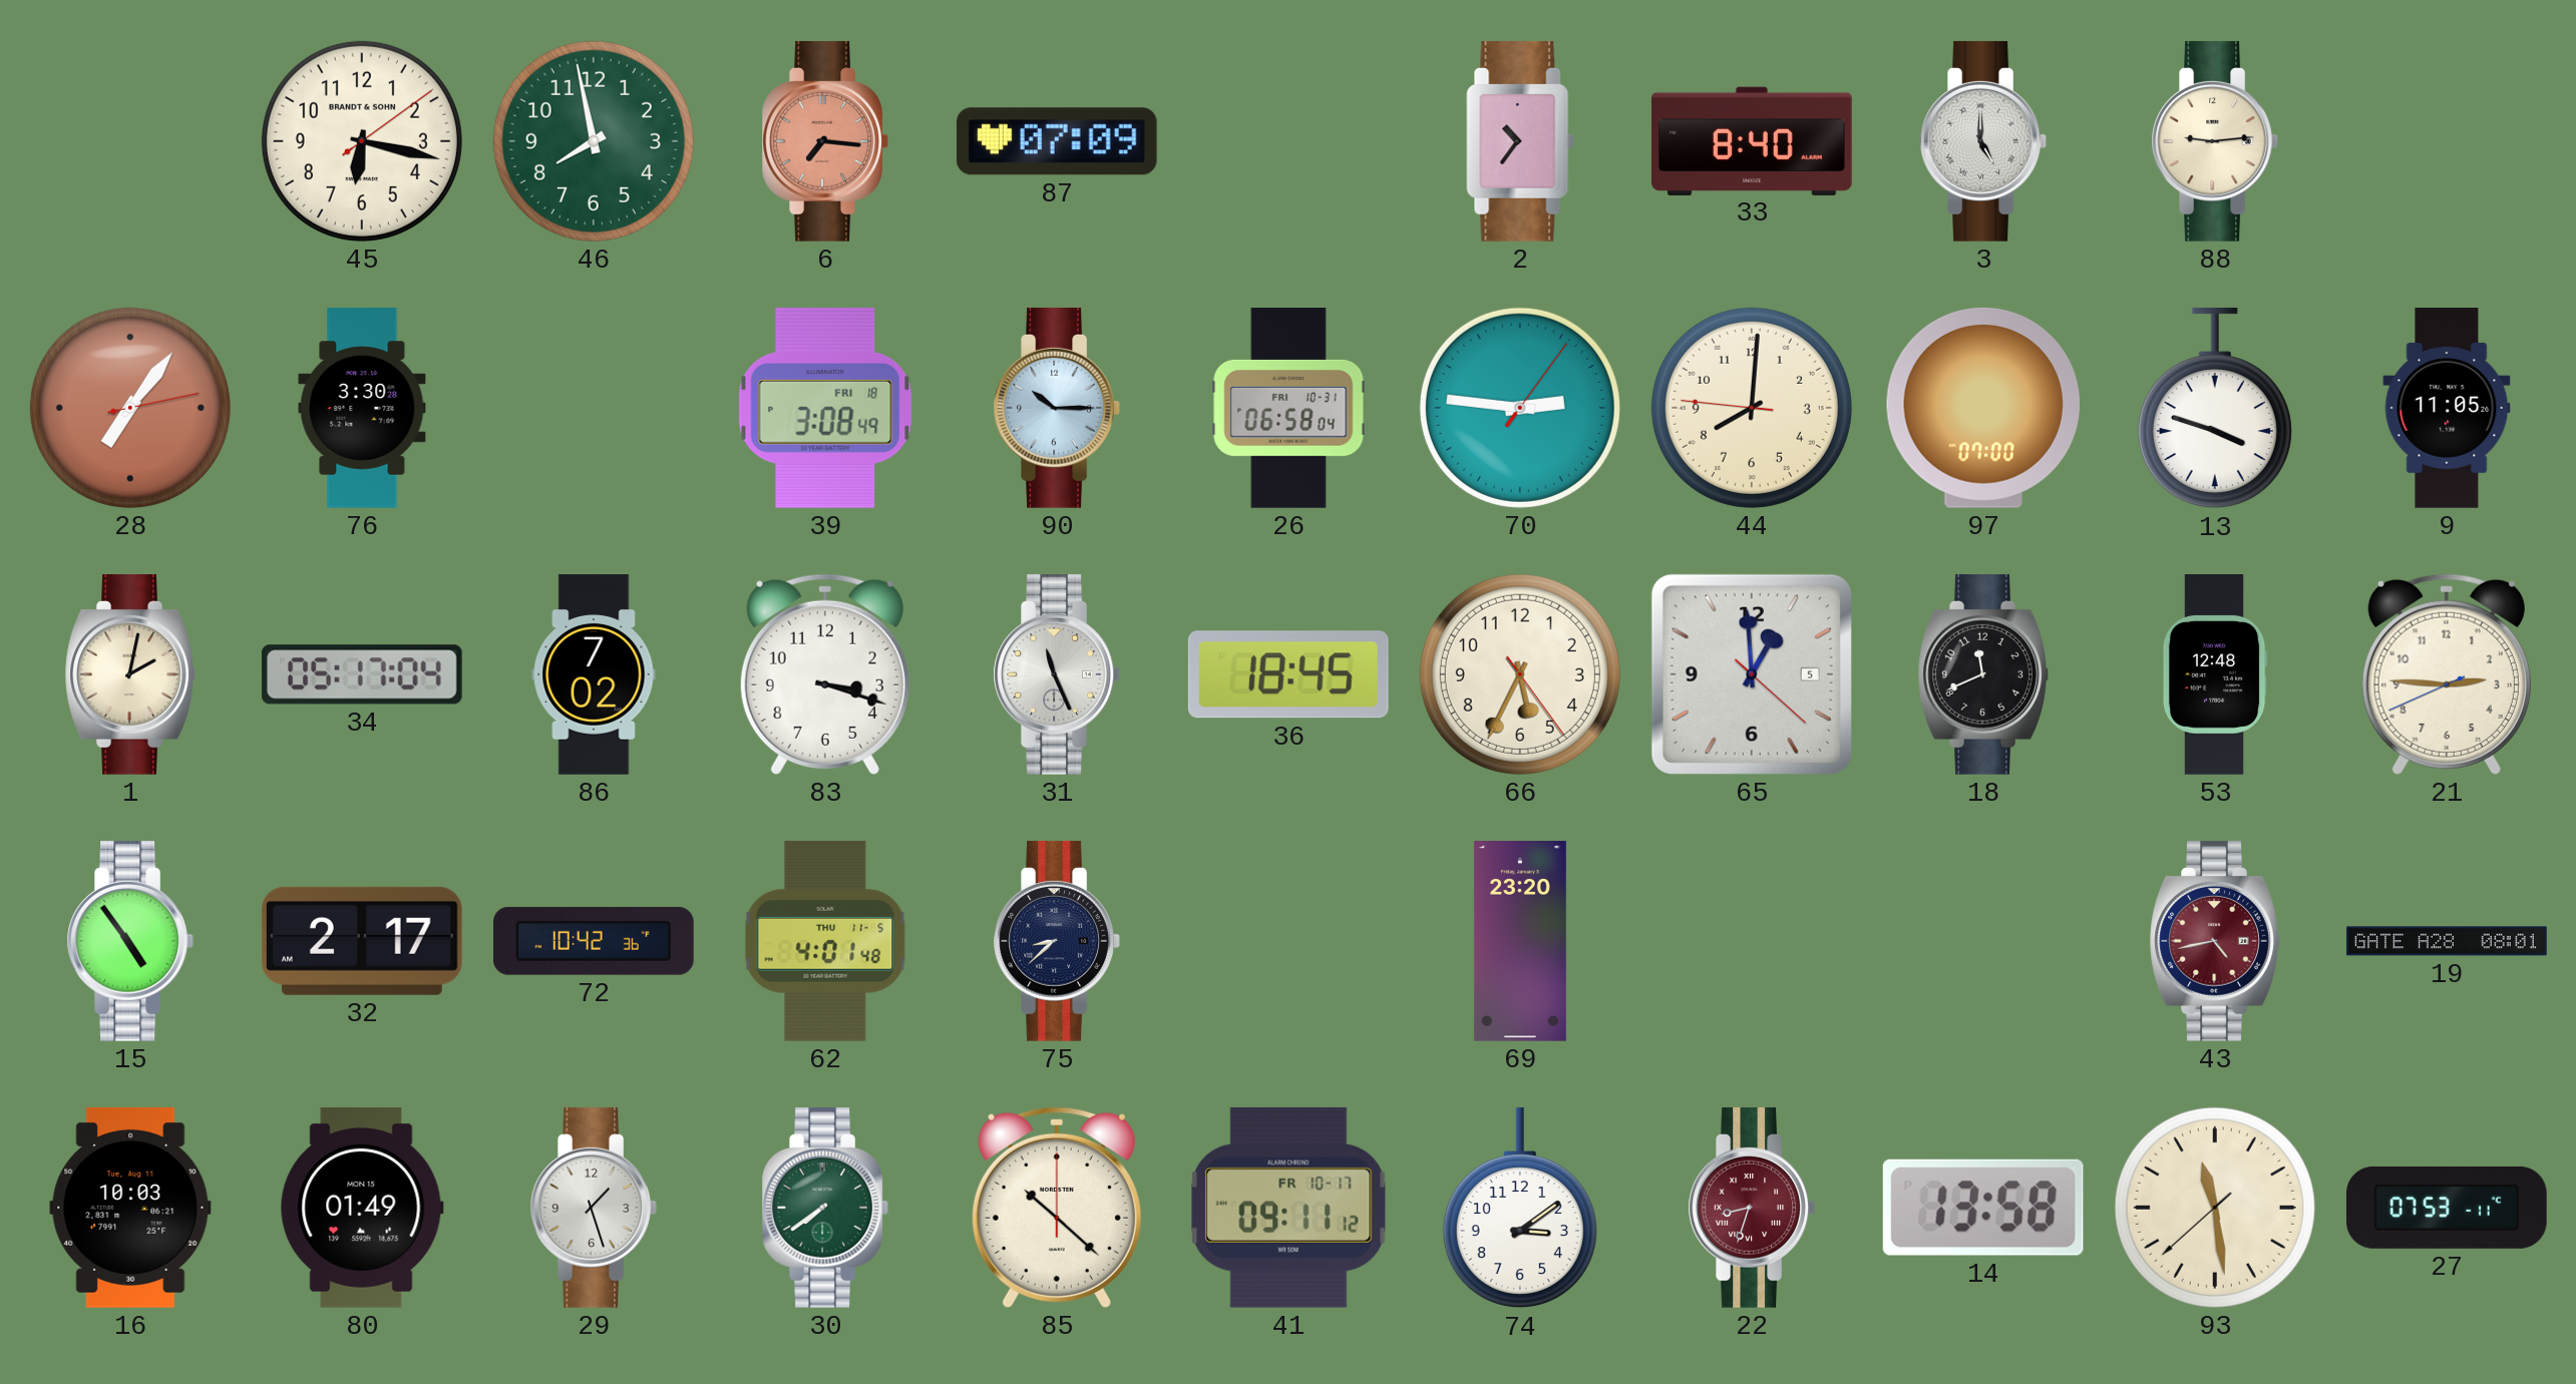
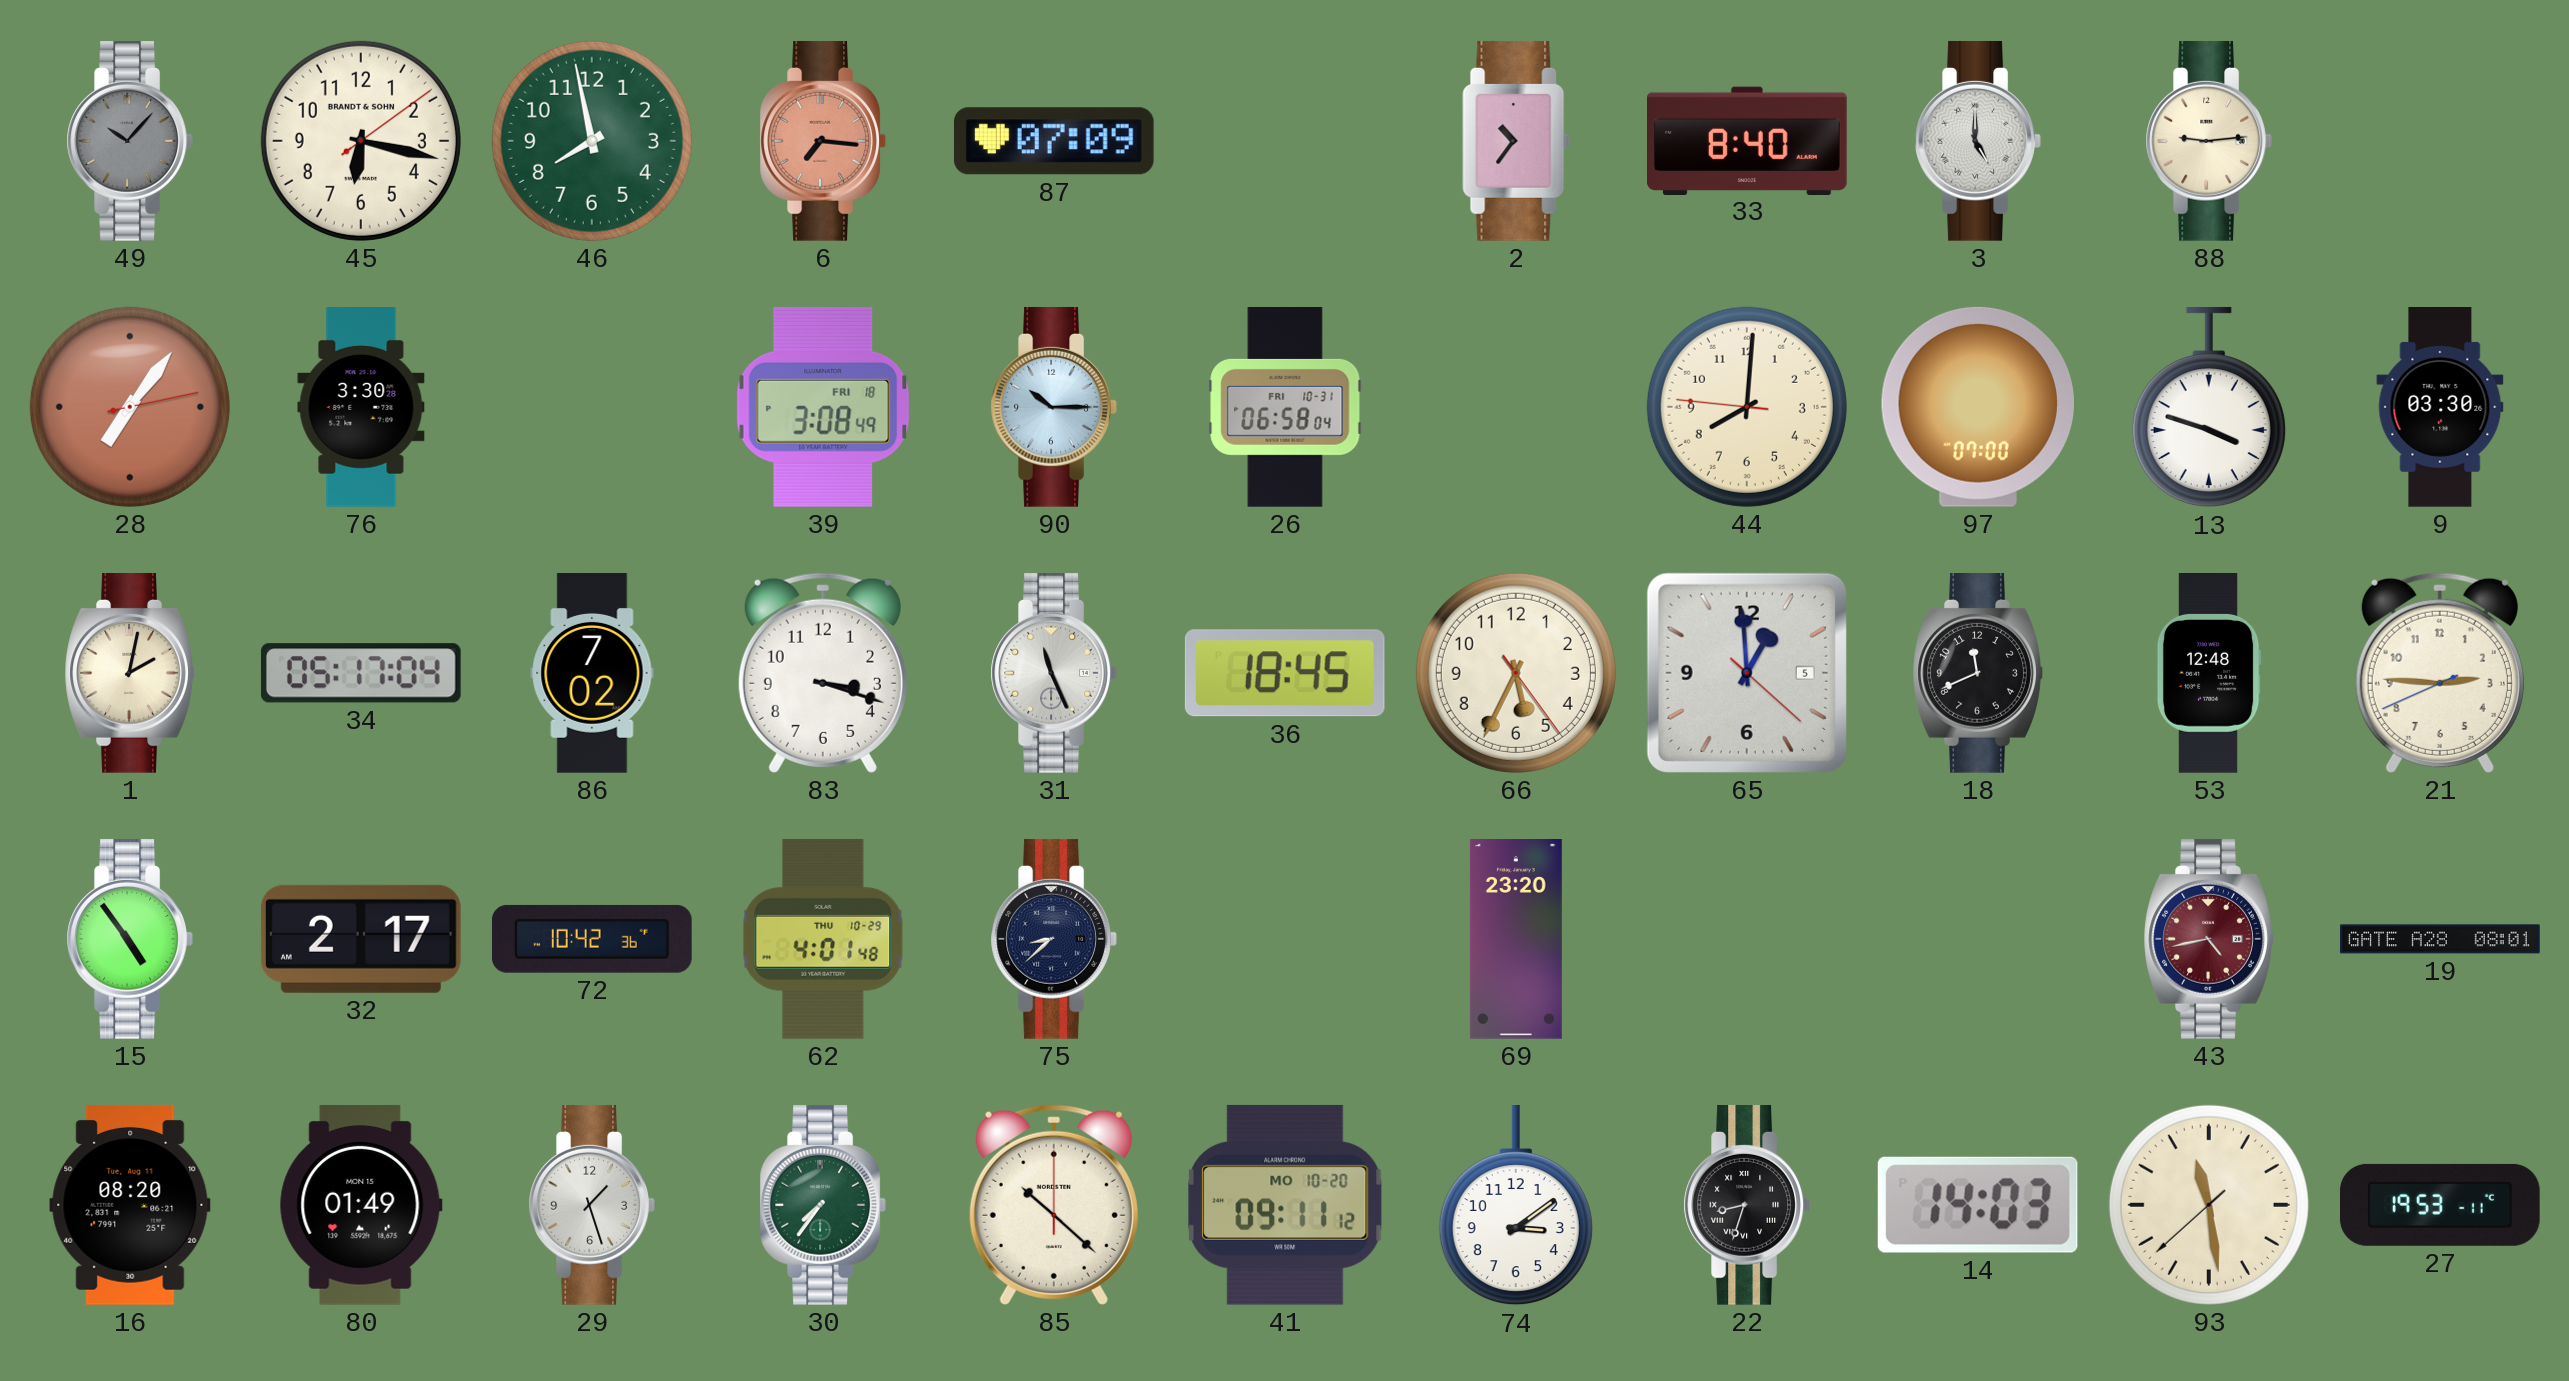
49: none -> 10:07
70: 2:46 -> none
9: 11:05 -> 03:30
62 date: THU 11-5 -> THU 10-29
16: 10:03 -> 08:20
30: 7:39 -> 7:36
41 date: FR 10-17 -> MO 10-20
22 dial: burgundy -> black
14: 13:58 -> 14:03
27: 07:53 -> 19:53
